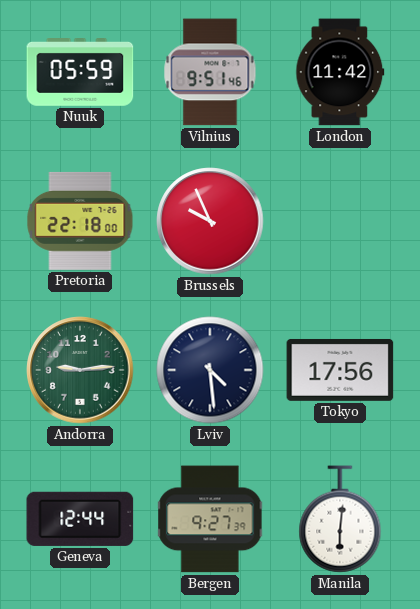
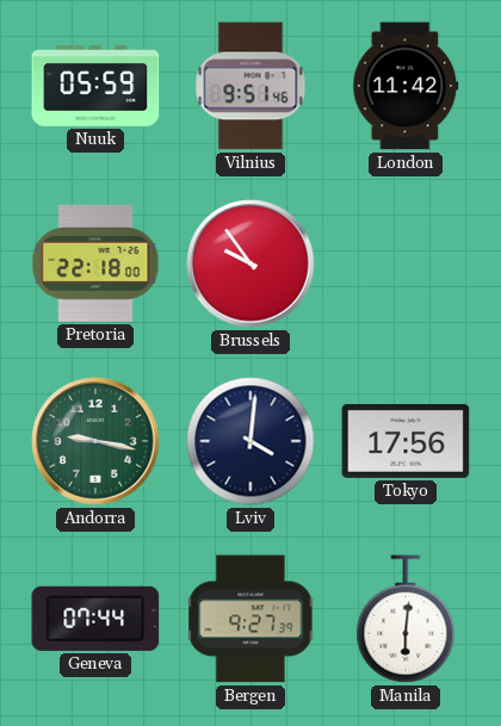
Brussels: 9:56 -> 9:54
Andorra: 9:14 -> 9:17
Lviv: 4:29 -> 4:01
Geneva: 12:44 -> 07:44
